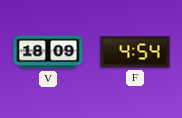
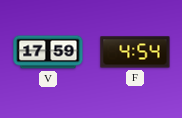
V: 18:09 -> 17:59
